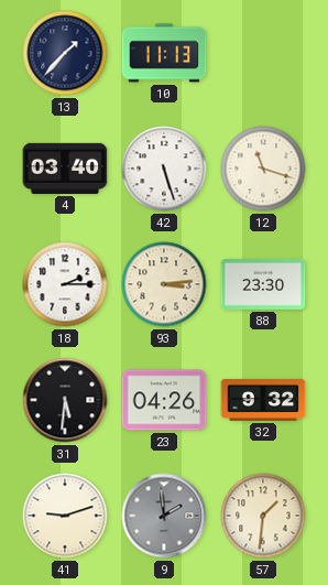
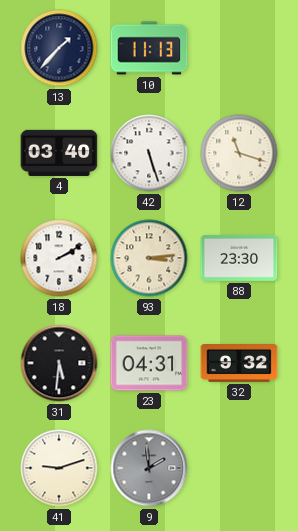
18: 2:15 -> 2:10
23: 04:26 -> 04:31
57: 1:31 -> none
